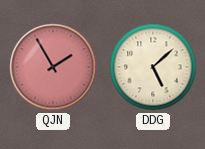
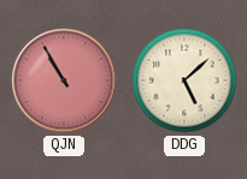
QJN: 1:55 -> 10:55
